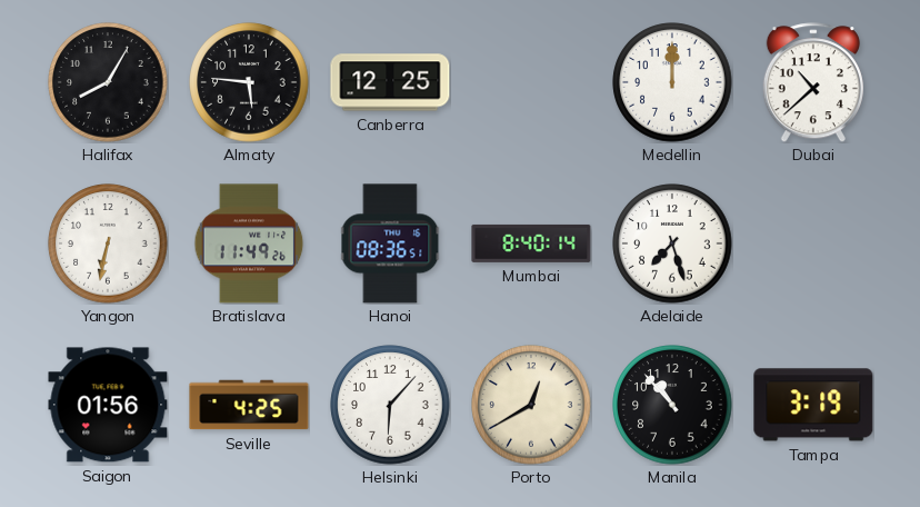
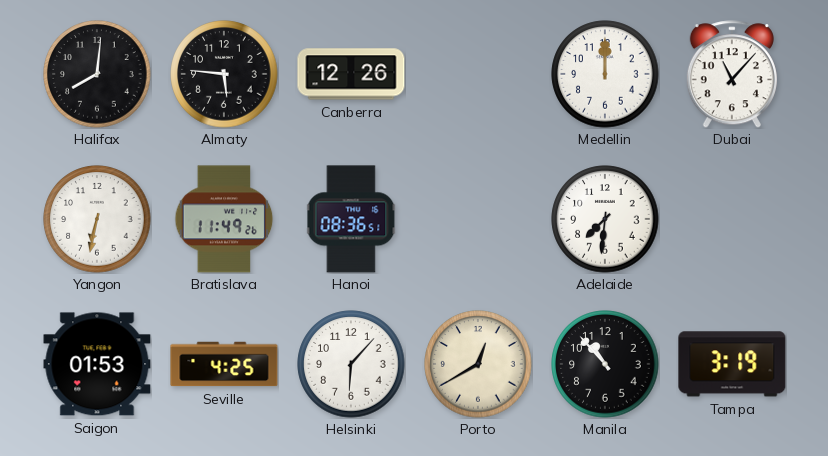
Halifax: 8:05 -> 8:01
Canberra: 12:25 -> 12:26
Dubai: 10:38 -> 11:07
Mumbai: 8:40 -> none
Adelaide: 7:27 -> 7:31
Saigon: 01:56 -> 01:53
